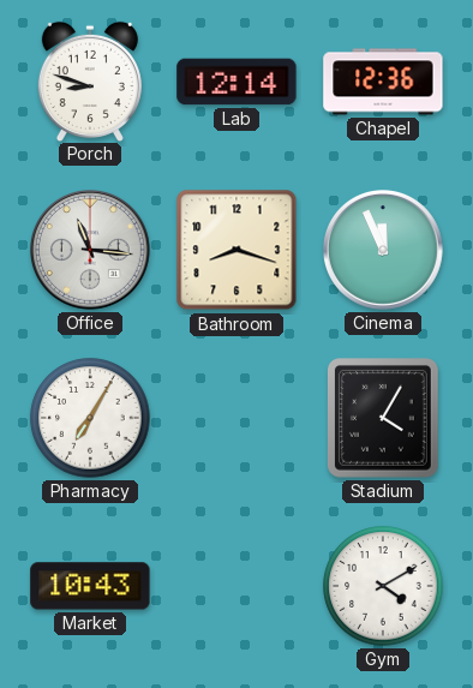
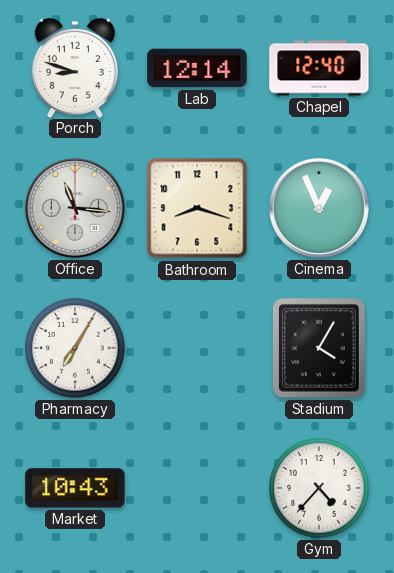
Chapel: 12:36 -> 12:40
Cinema: 11:56 -> 12:56
Gym: 4:10 -> 4:37
